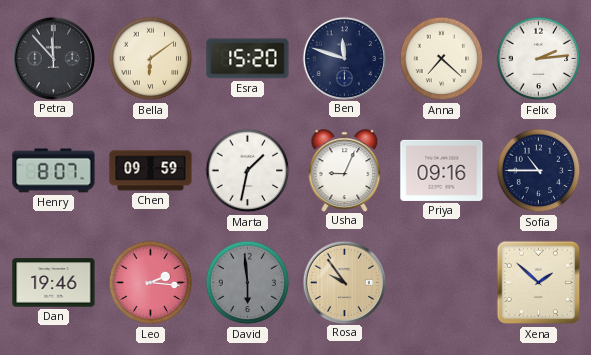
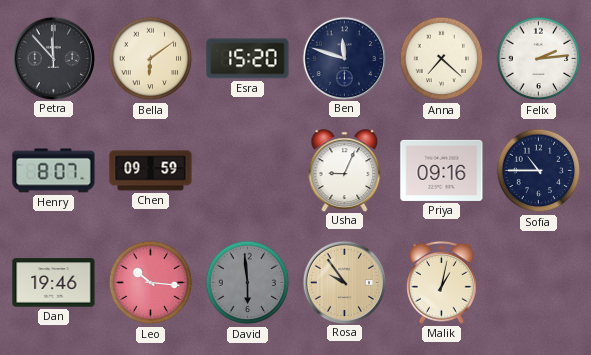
Marta: 1:32 -> none
Leo: 2:16 -> 10:16
Malik: none -> 1:02
Xena: 1:52 -> none
